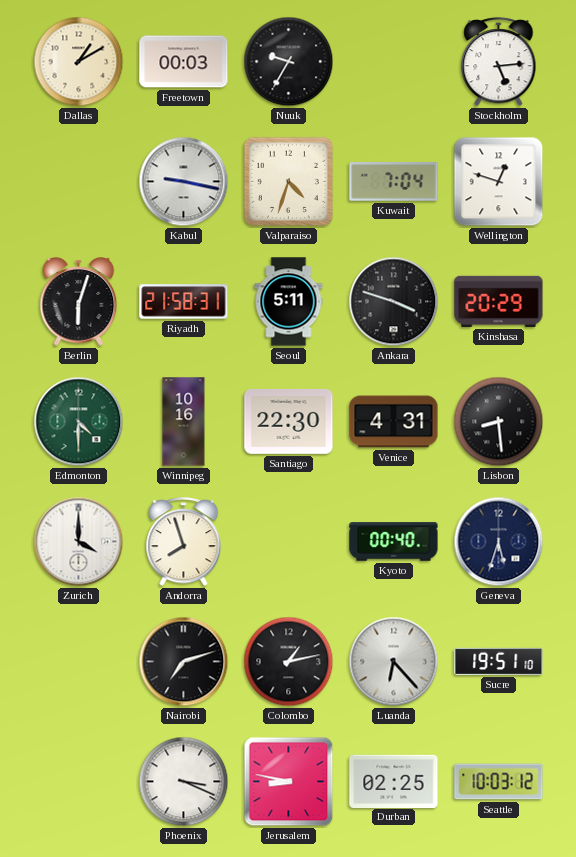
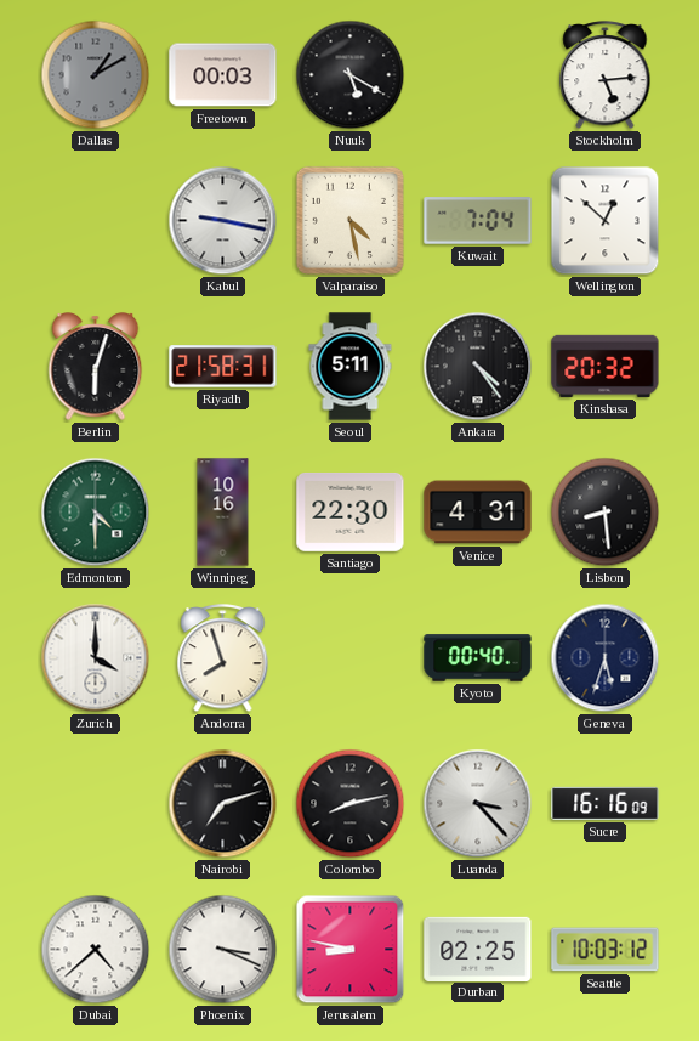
Dallas dial: cream -> grey
Nuuk: 9:35 -> 5:20
Valparaiso: 4:33 -> 4:28
Wellington: 12:48 -> 12:52
Ankara: 3:48 -> 4:24
Kinshasa: 20:29 -> 20:32
Colombo: 1:13 -> 8:13
Luanda: 6:23 -> 3:23
Sucre: 19:51 -> 16:16
Dubai: none -> 4:38
